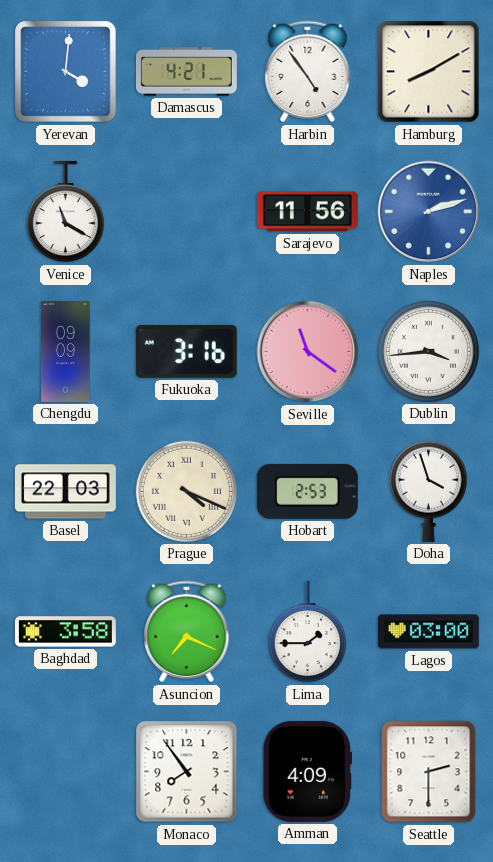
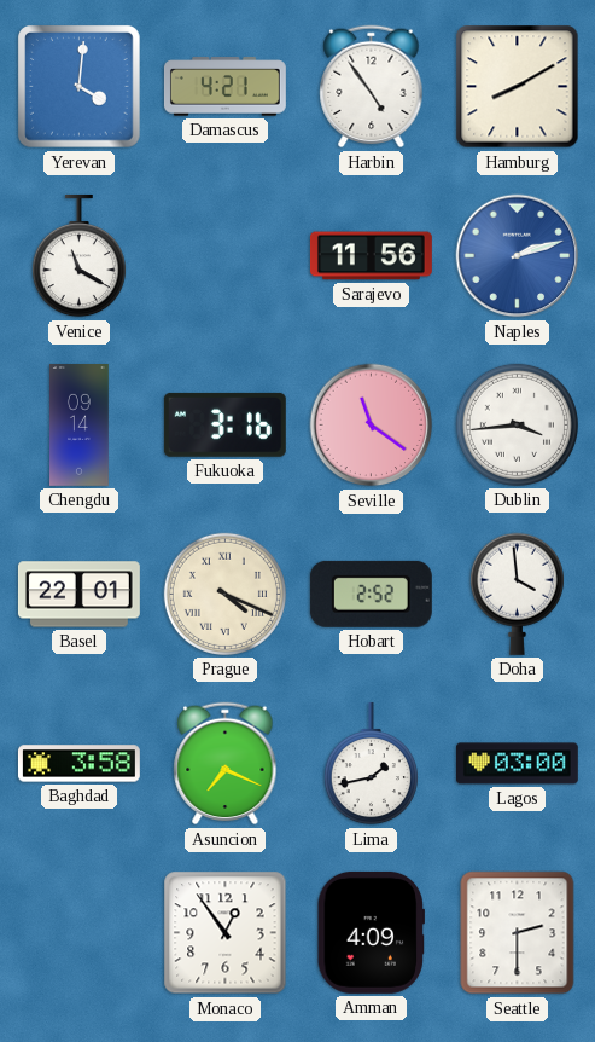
Chengdu: 09:09 -> 09:14
Basel: 22:03 -> 22:01
Hobart: 2:53 -> 2:52
Doha: 3:57 -> 3:59
Lima: 1:45 -> 1:43
Monaco: 7:54 -> 12:54
